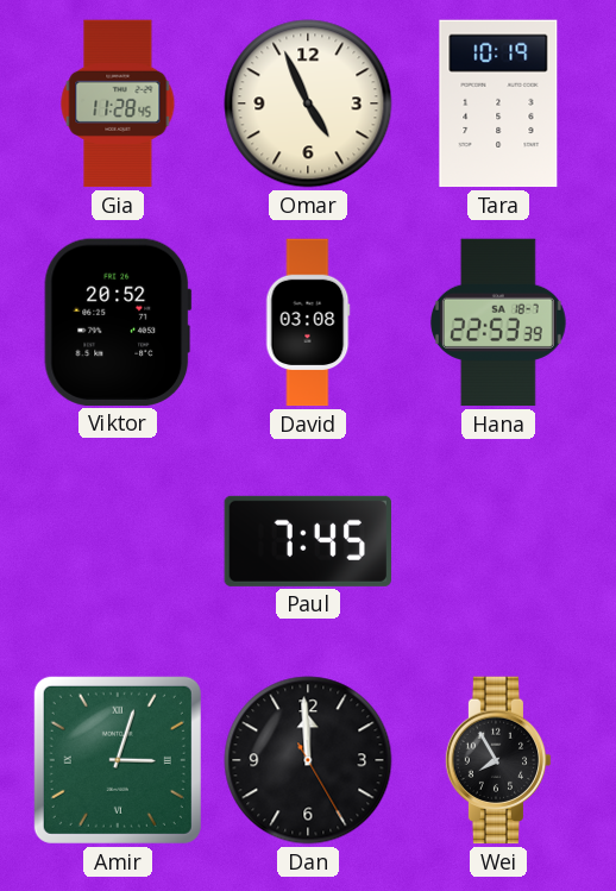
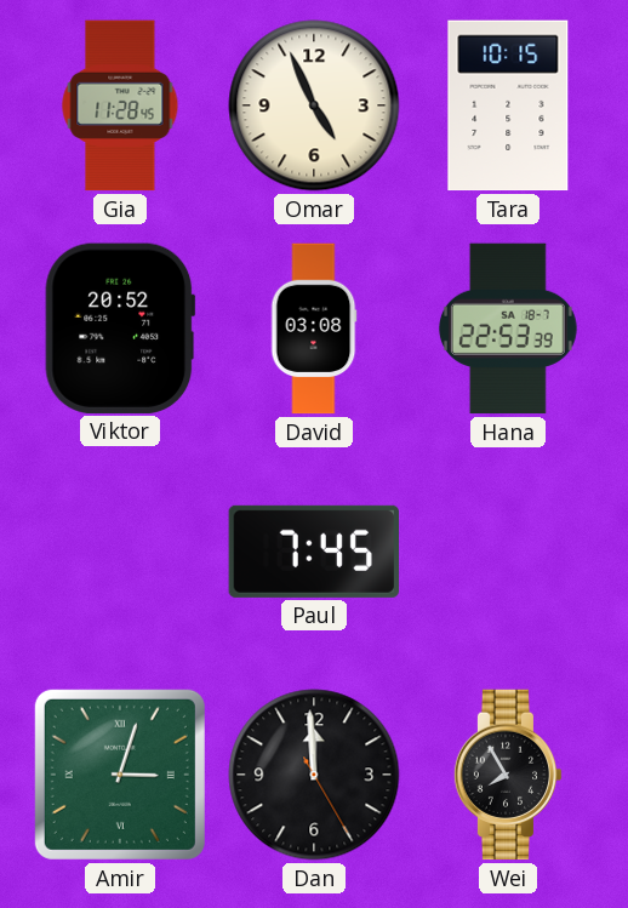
Tara: 10:19 -> 10:15
